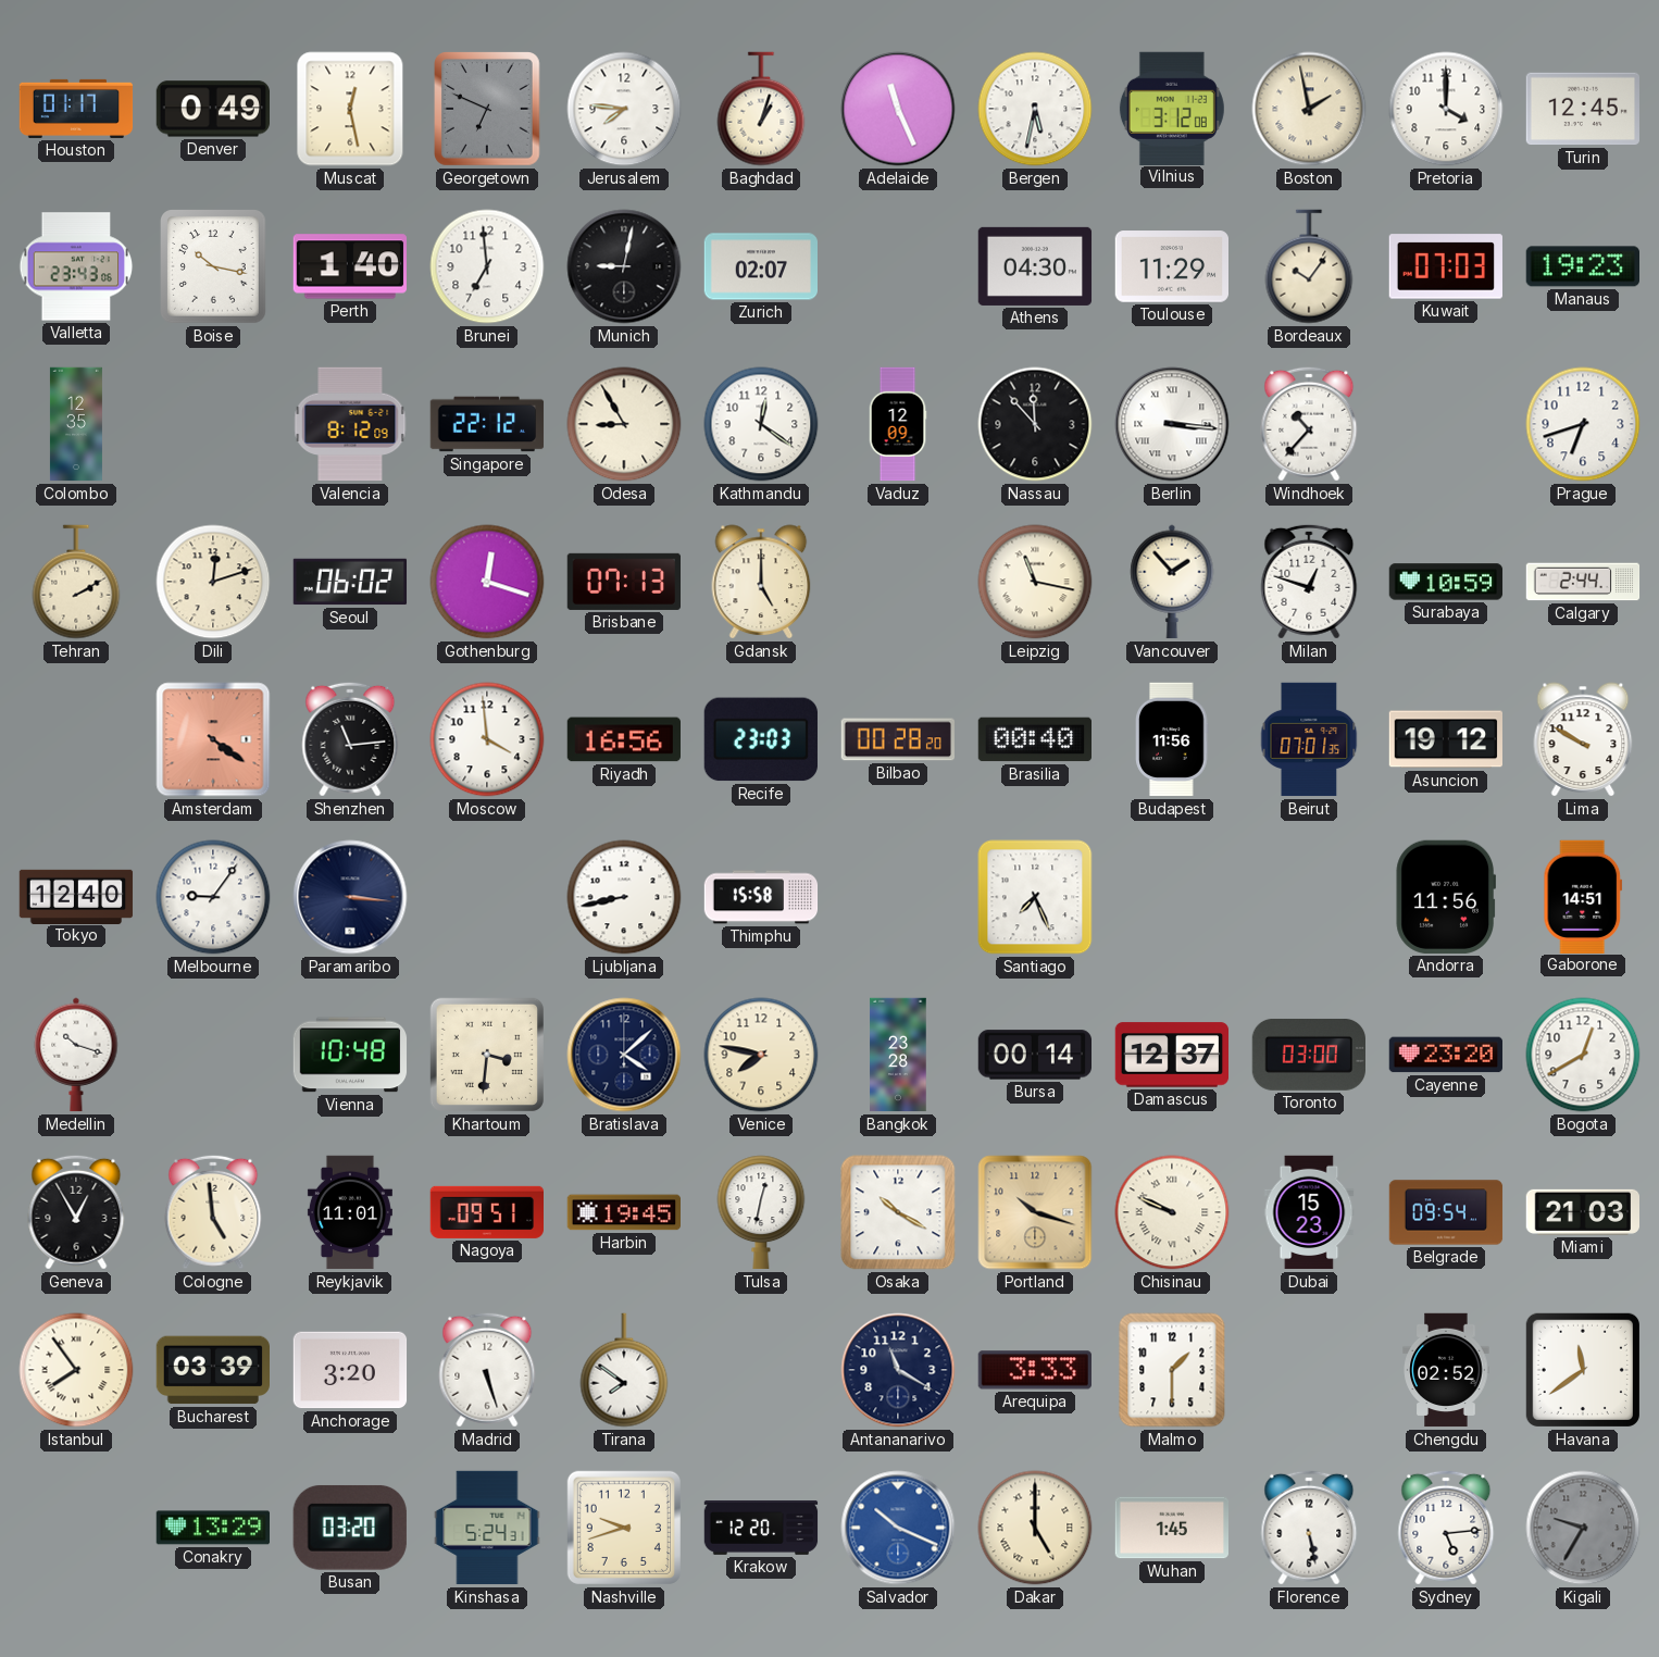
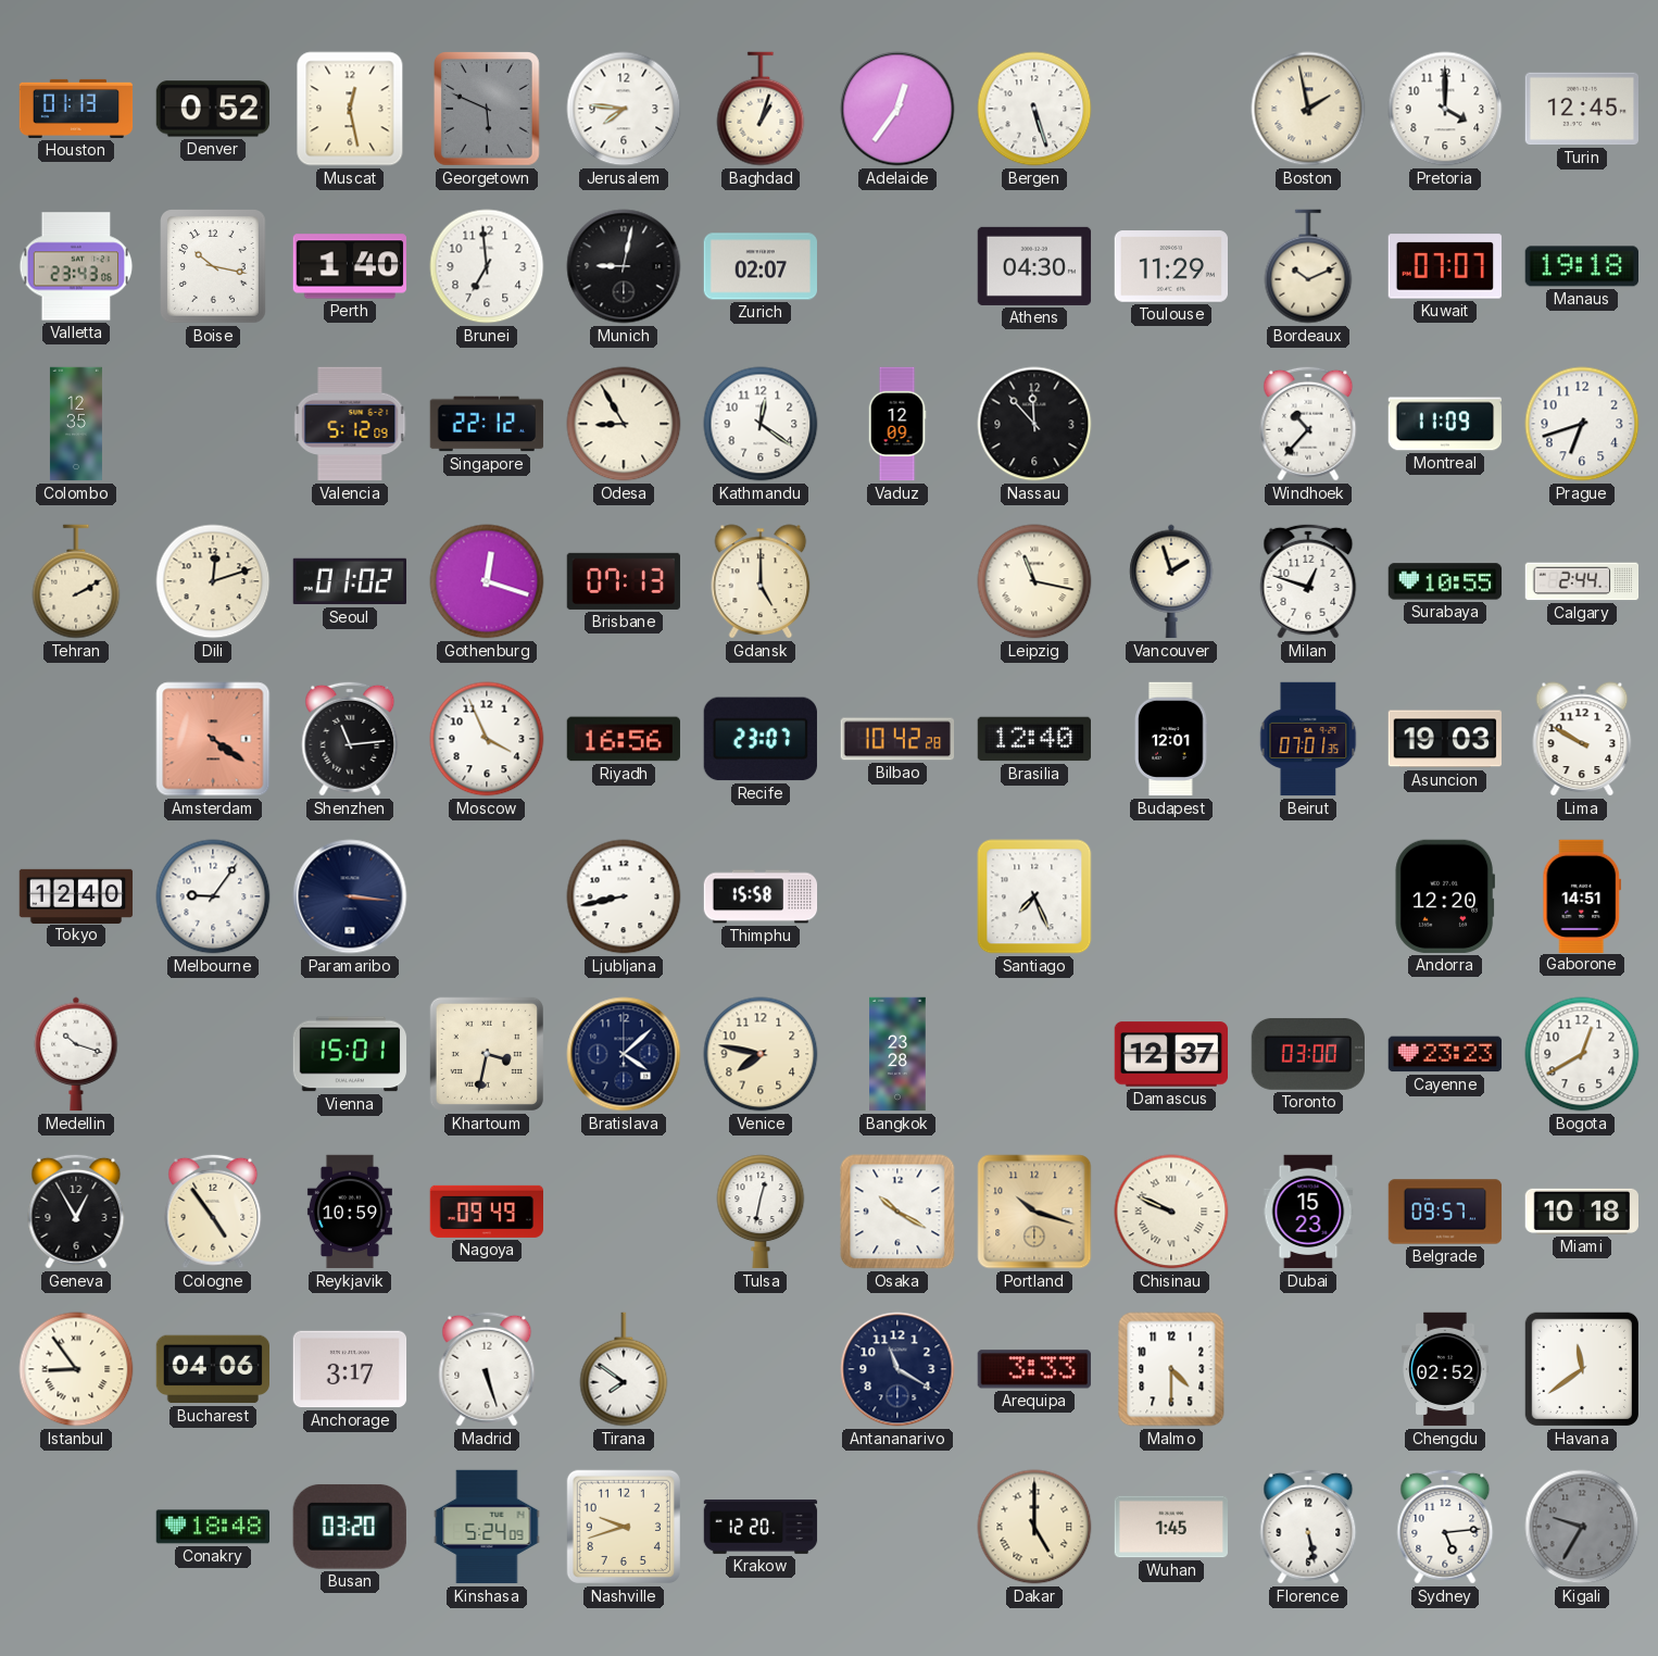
Houston: 01:17 -> 01:13
Denver: 0:49 -> 0:52
Georgetown: 6:49 -> 5:49
Adelaide: 11:26 -> 12:36
Bergen: 5:32 -> 5:27
Vilnius: 3:12 -> none
Bordeaux: 10:06 -> 10:11
Kuwait: 07:03 -> 07:07
Manaus: 19:23 -> 19:18
Valencia: 8:12 -> 5:12
Berlin: 3:16 -> none
Montreal: none -> 11:09
Seoul: 06:02 -> 01:02
Vancouver: 1:53 -> 1:57
Surabaya: 10:59 -> 10:55
Moscow: 3:59 -> 3:56
Recife: 23:03 -> 23:07
Bilbao: 00:28 -> 10:42
Brasilia: 00:40 -> 12:40
Budapest: 11:56 -> 12:01
Asuncion: 19:12 -> 19:03
Andorra: 11:56 -> 12:20
Vienna: 10:48 -> 15:01
Khartoum: 3:31 -> 3:32
Bursa: 00:14 -> none
Cayenne: 23:20 -> 23:23
Cologne: 4:59 -> 4:54
Reykjavik: 11:01 -> 10:59
Nagoya: 09:51 -> 09:49
Harbin: 19:45 -> none
Belgrade: 09:54 -> 09:57
Miami: 21:03 -> 10:18
Istanbul: 7:54 -> 8:54
Bucharest: 03:39 -> 04:06
Anchorage: 3:20 -> 3:17
Malmo: 1:30 -> 4:30
Conakry: 13:29 -> 18:48
Kinshasa: 5:24:31 -> 5:24:09
Salvador: 10:19 -> none
